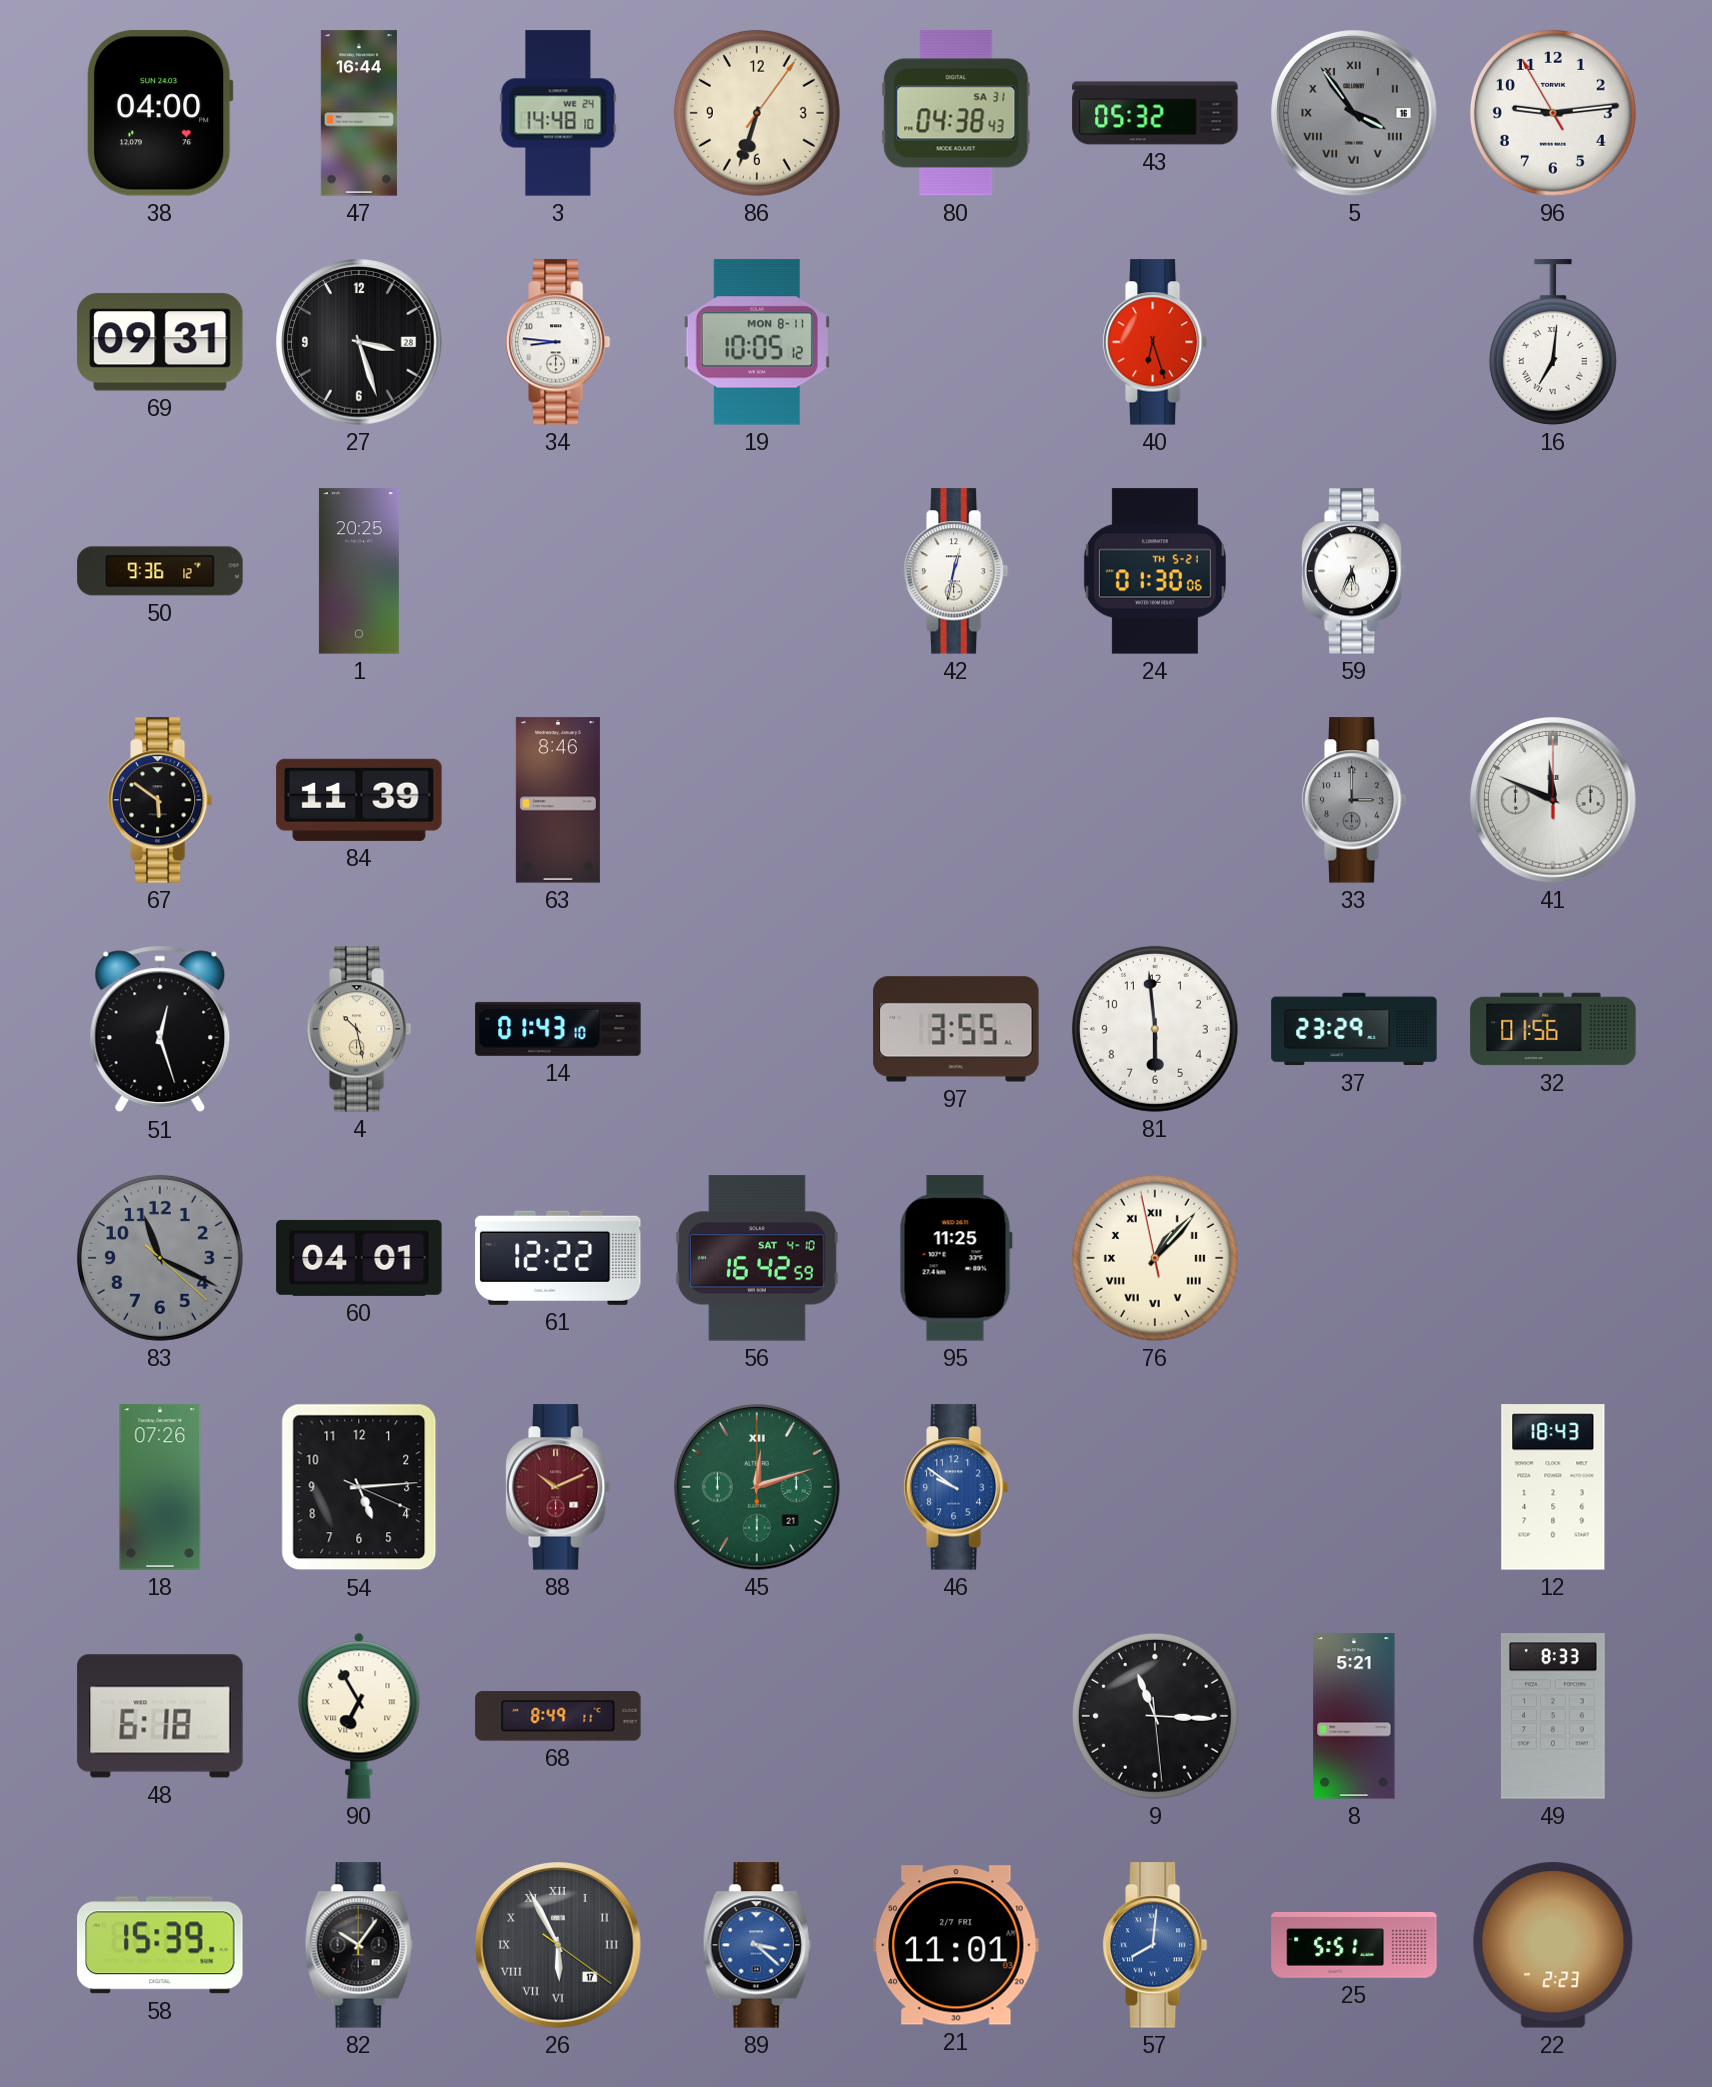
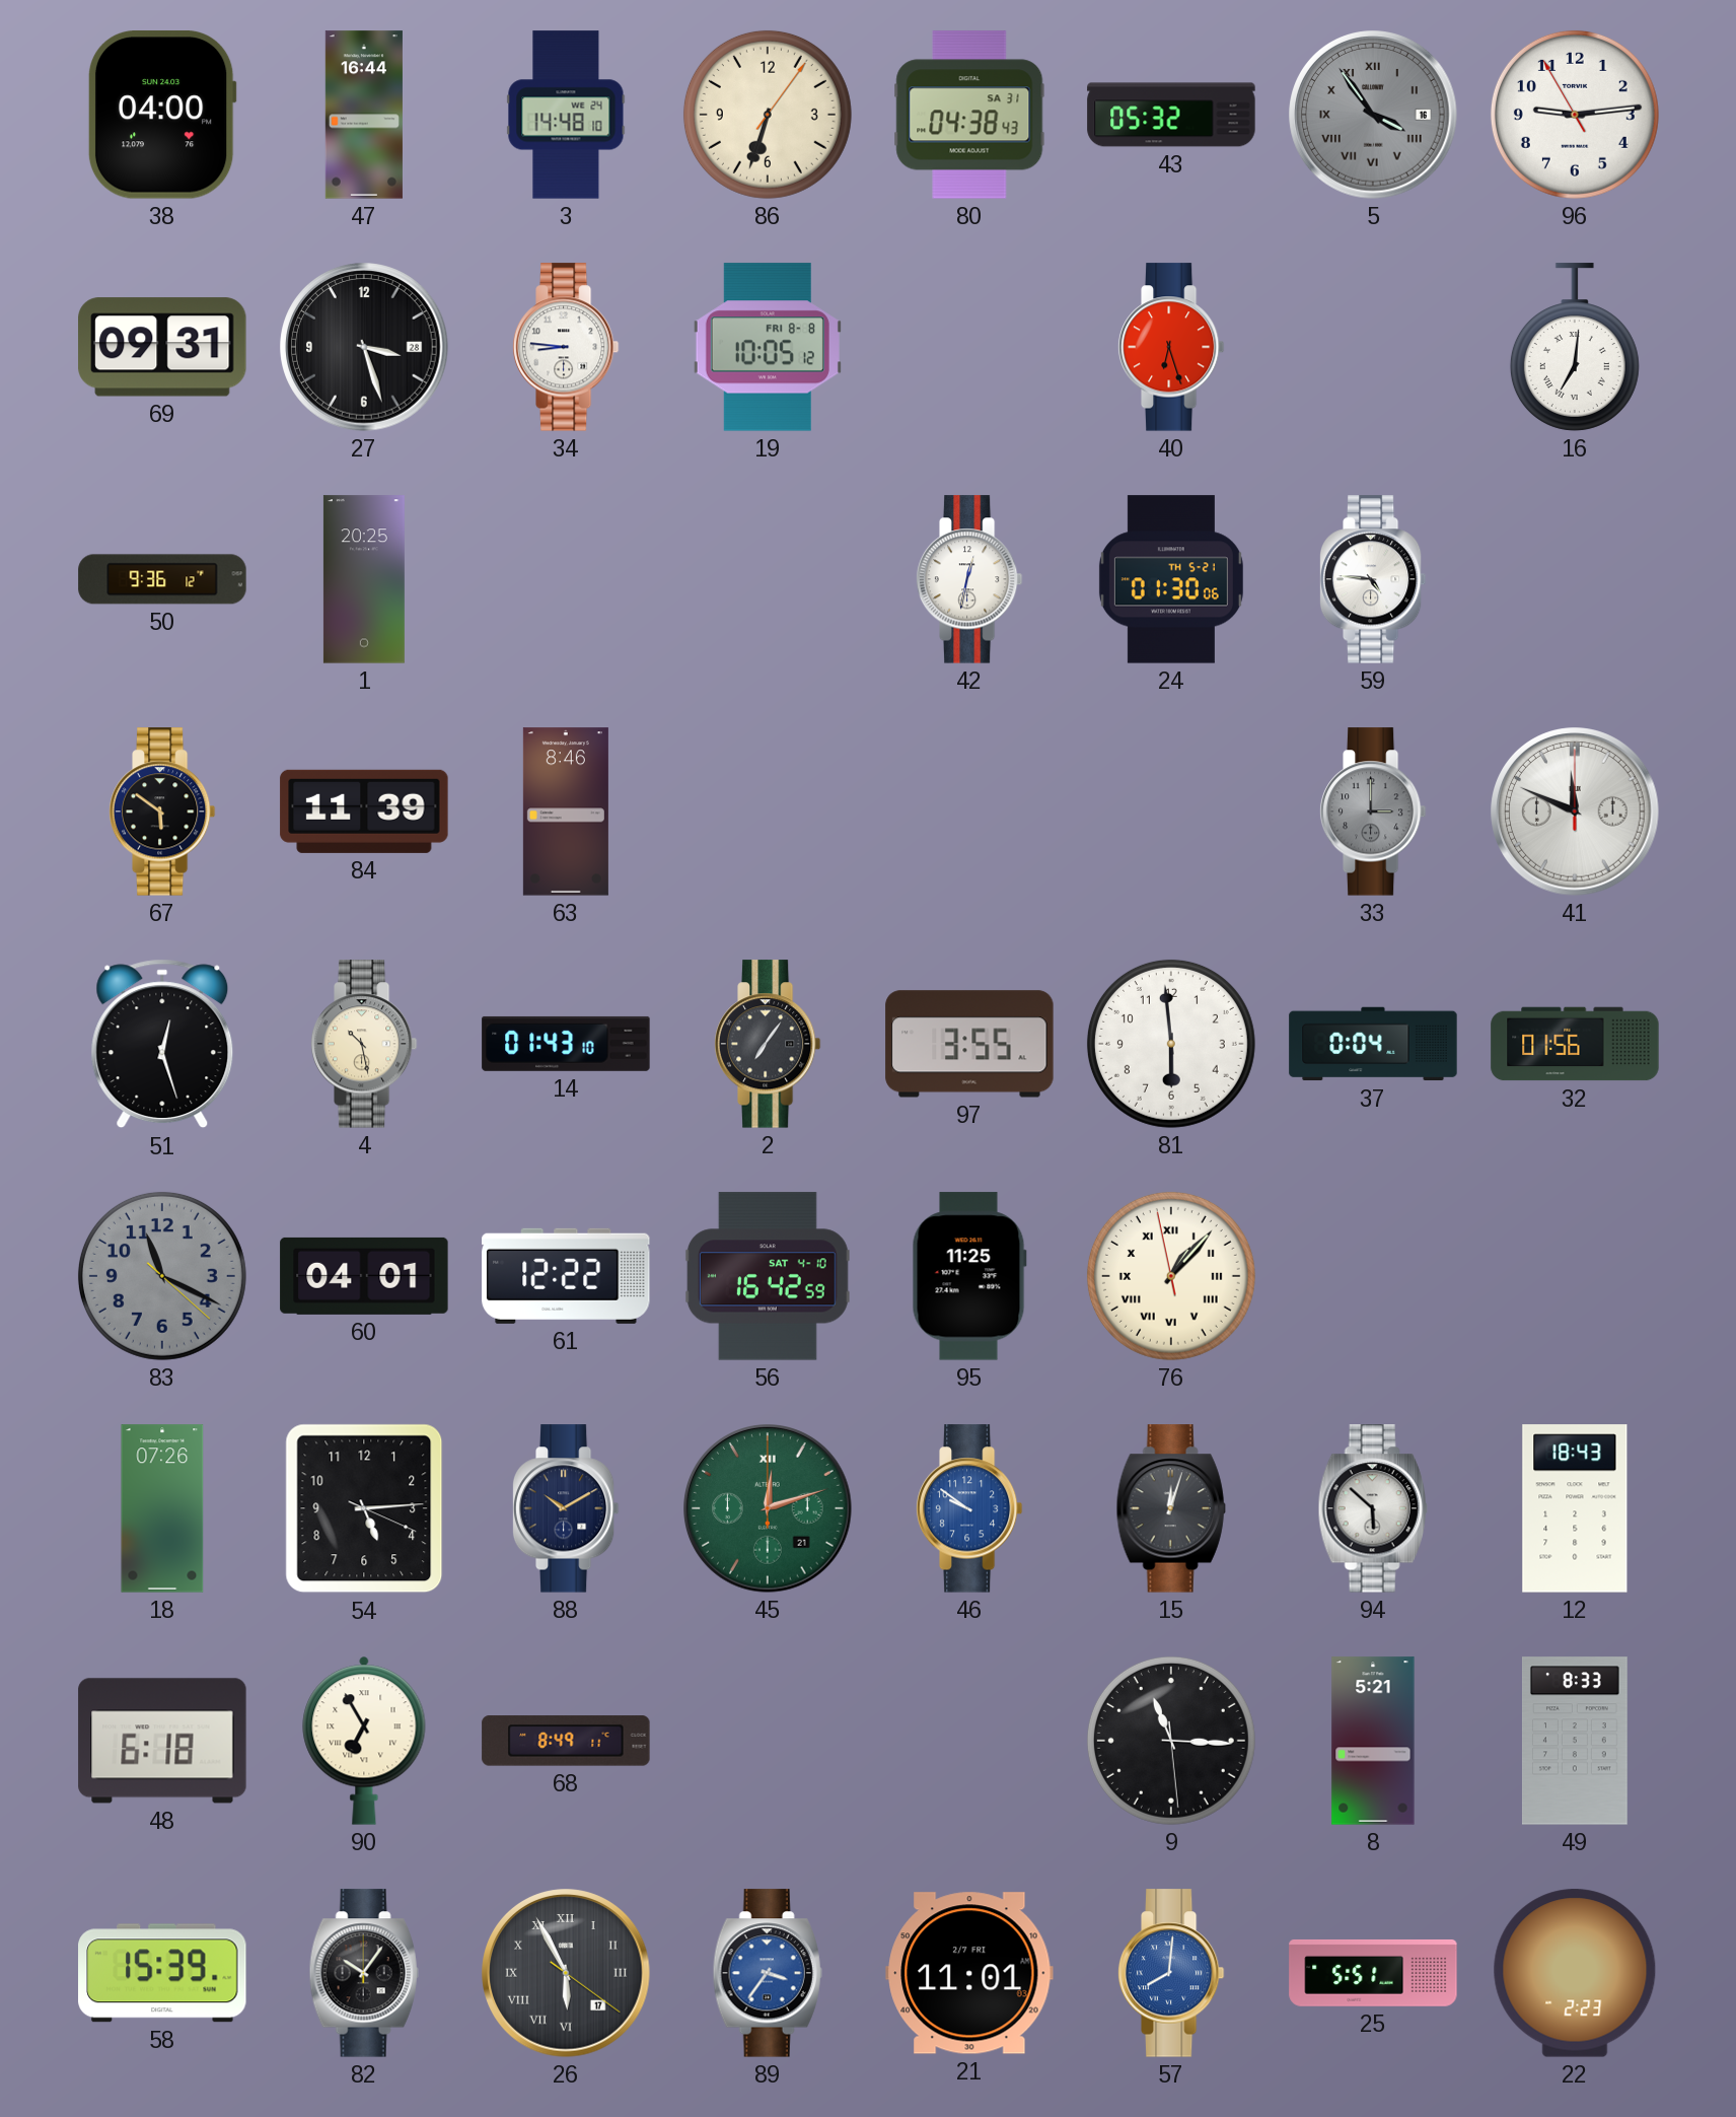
19 date: MON 8-11 -> FRI 8-8
59: 5:34 -> 4:46
2: none -> 7:06
37: 23:29 -> 0:04
88: 10:11 -> 10:10
88 dial: burgundy -> navy
15: none -> 12:03
94: none -> 5:52
89: 3:22 -> 3:36
